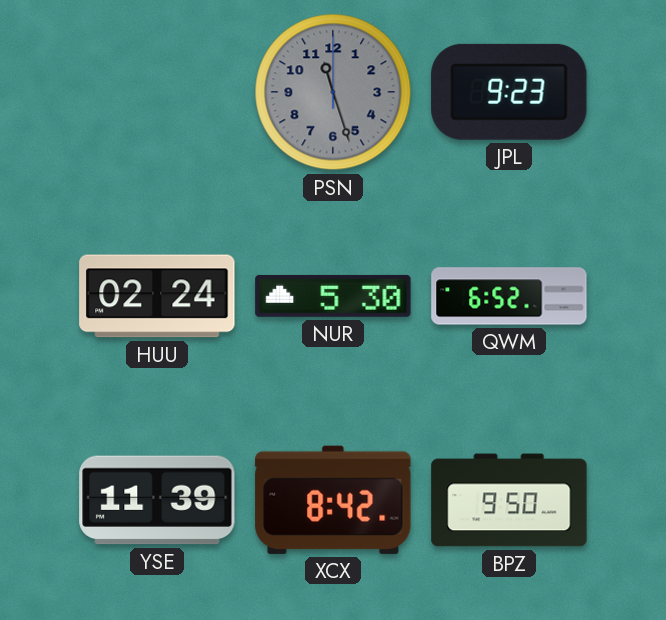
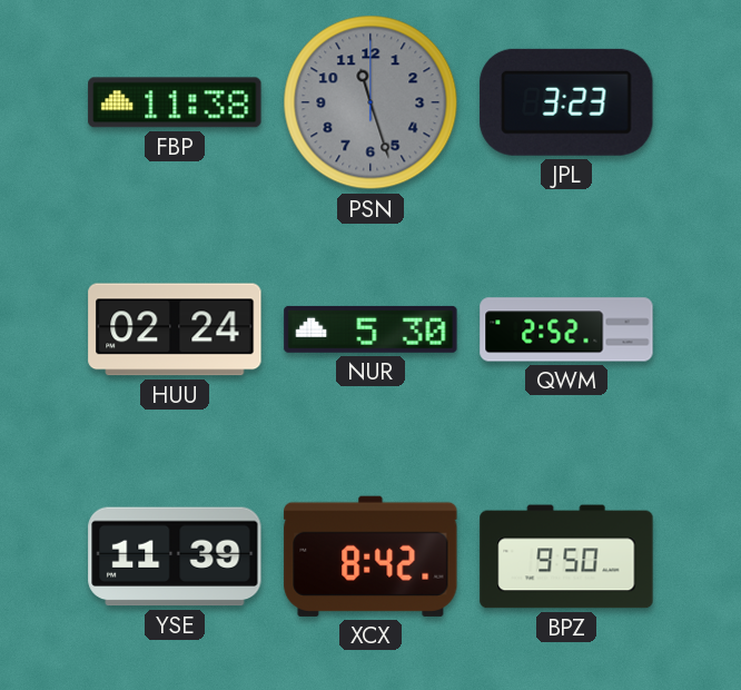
FBP: none -> 11:38
JPL: 9:23 -> 3:23
QWM: 6:52 -> 2:52
